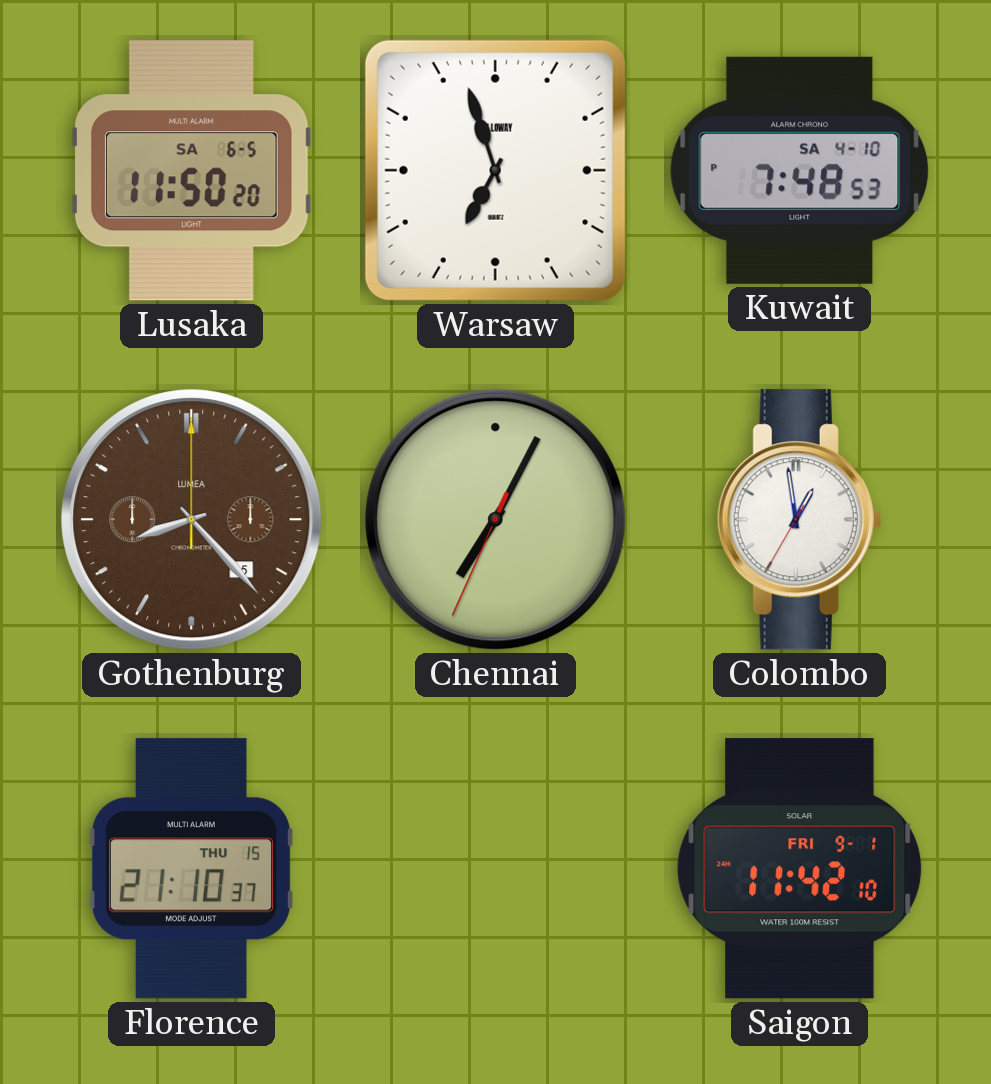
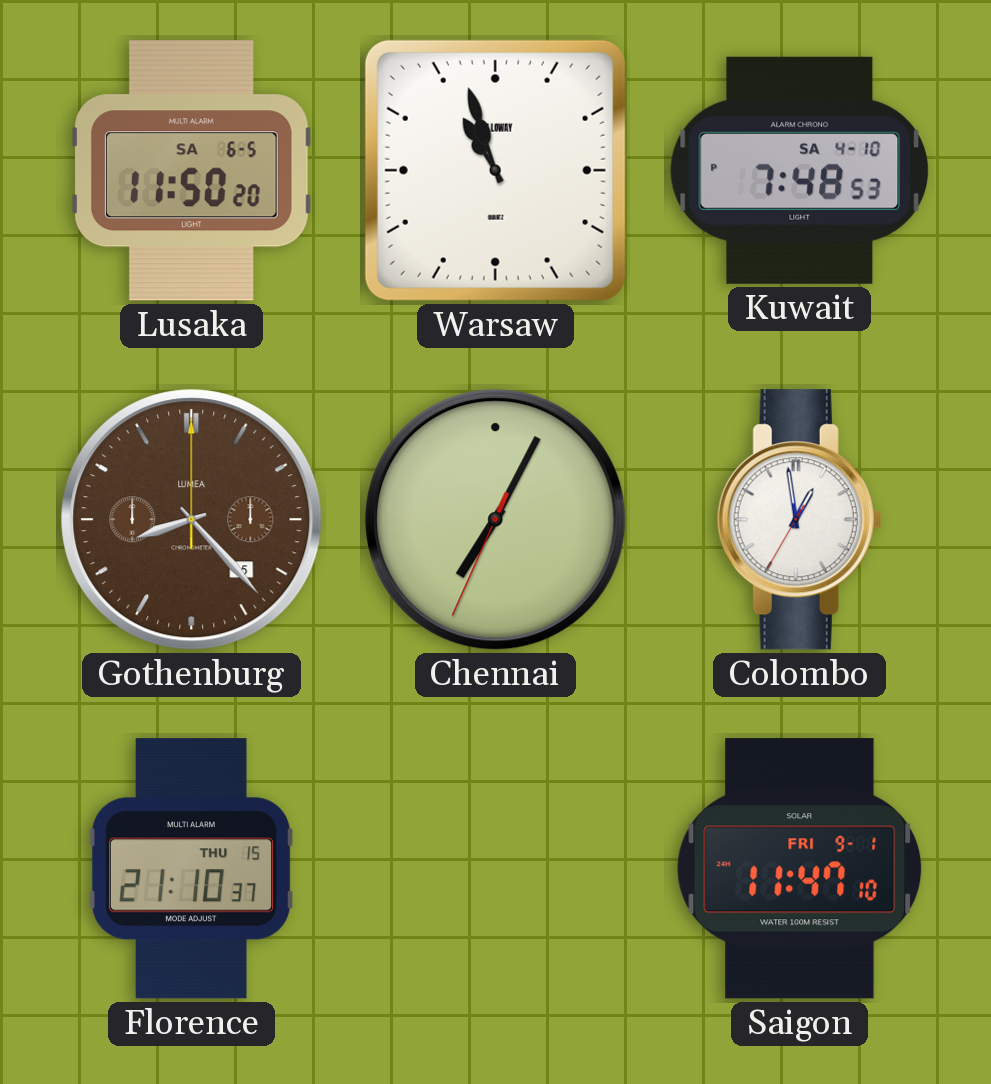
Warsaw: 6:57 -> 10:57
Saigon: 11:42 -> 11:47
